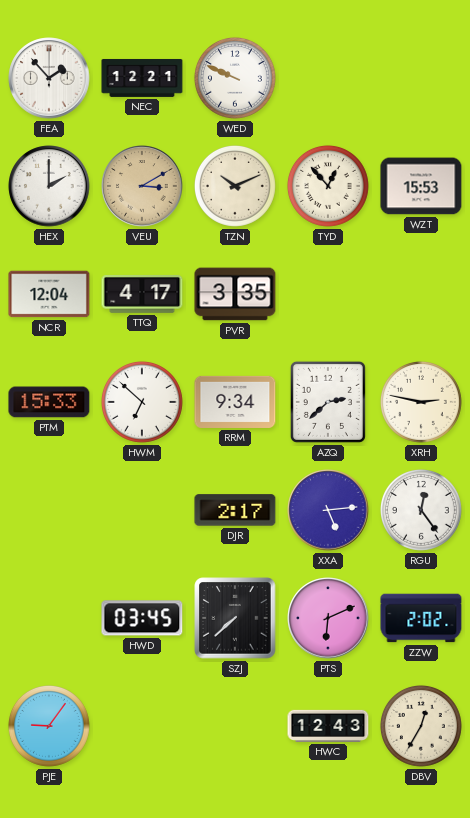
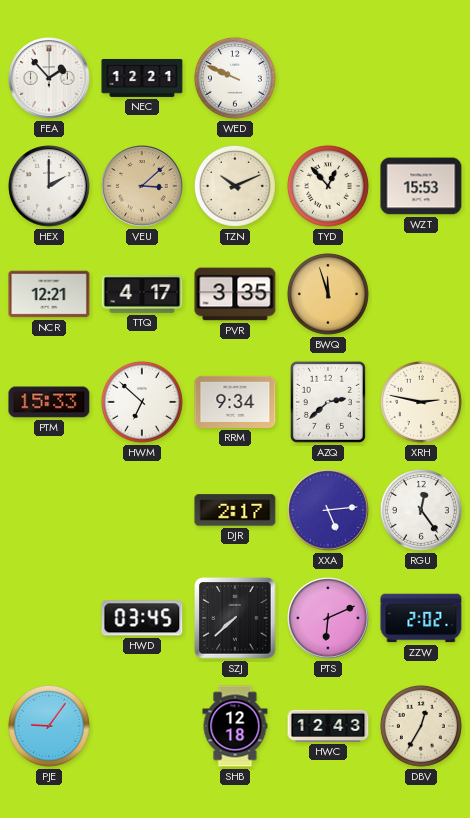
VEU: 3:10 -> 3:08
NCR: 12:04 -> 12:21
BWQ: none -> 11:57
SHB: none -> 12:18
